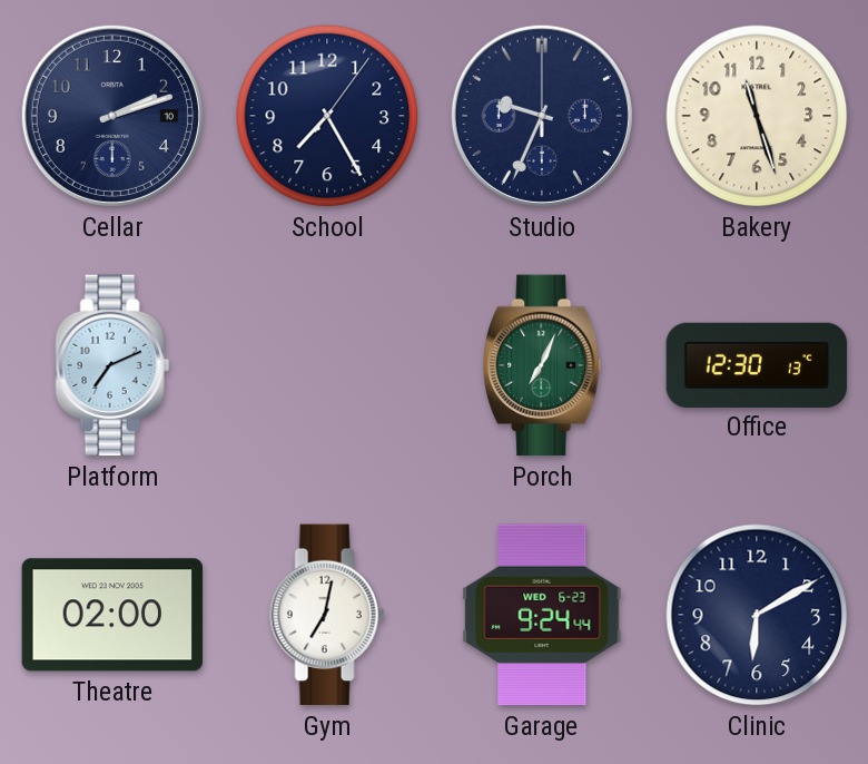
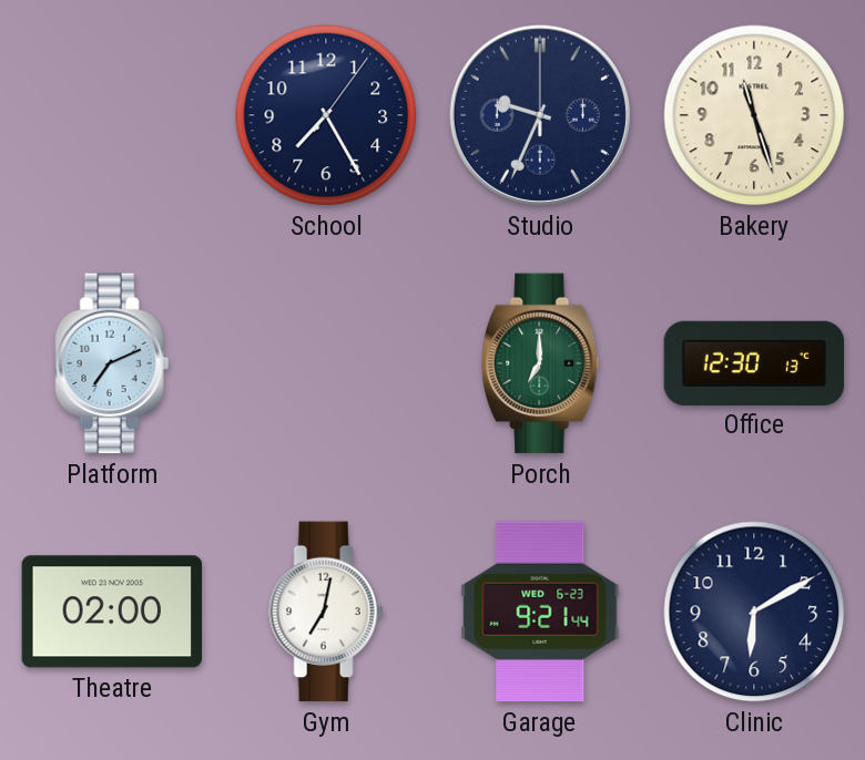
Cellar: 2:12 -> none
Porch: 7:04 -> 7:00
Garage: 9:24 -> 9:21
